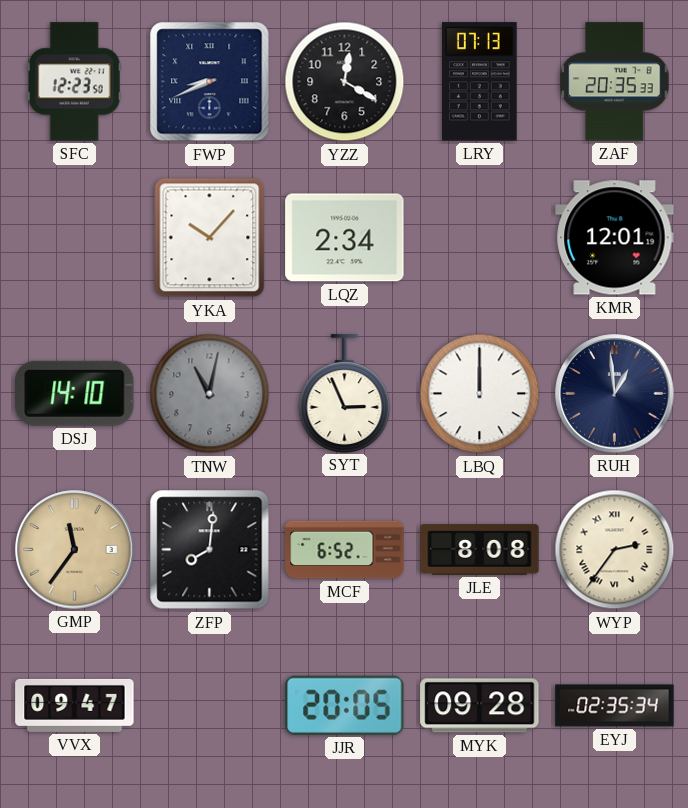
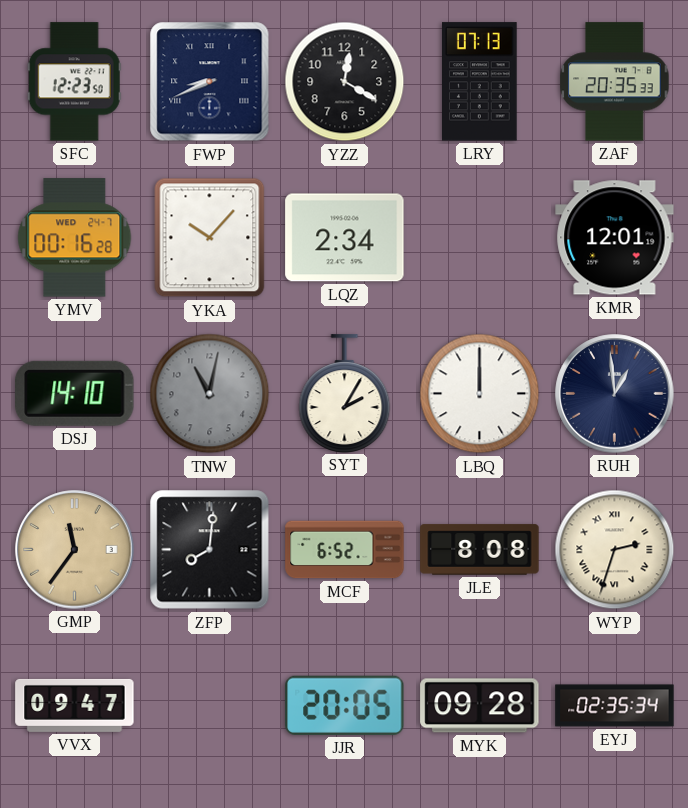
YMV: none -> 00:16
SYT: 2:56 -> 2:05
WYP: 2:36 -> 2:33
